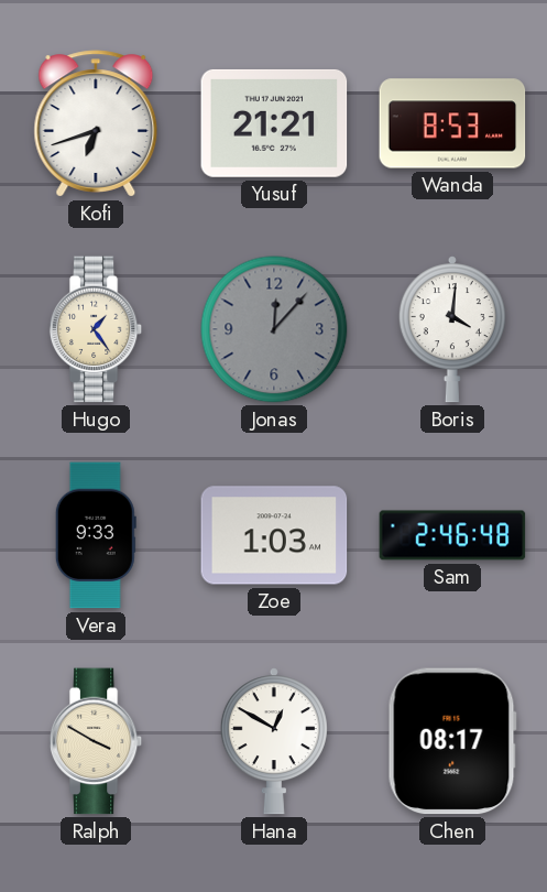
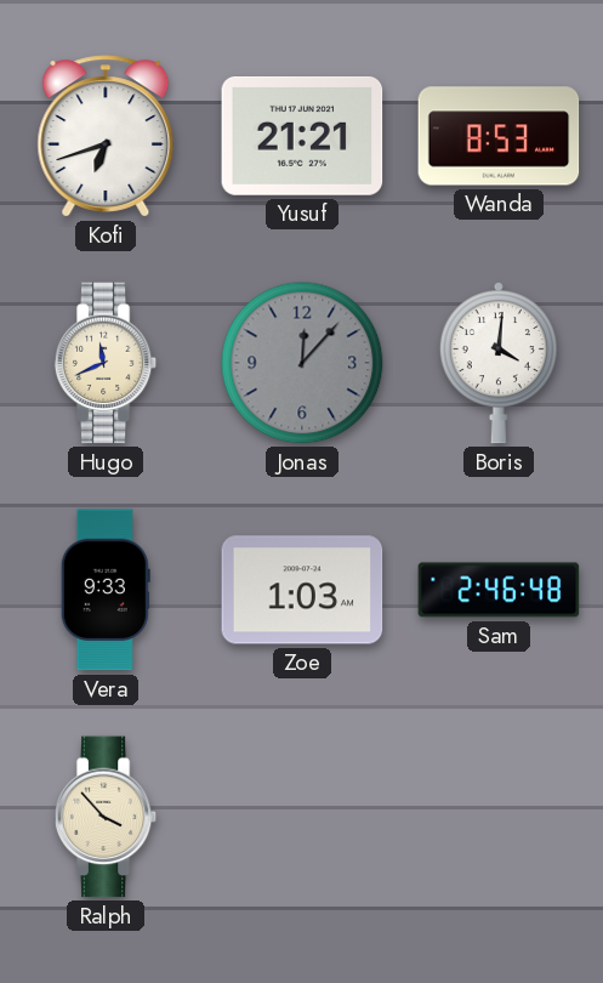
Hugo: 1:24 -> 11:41
Ralph: 3:50 -> 3:53
Hana: 12:50 -> none
Chen: 08:17 -> none
